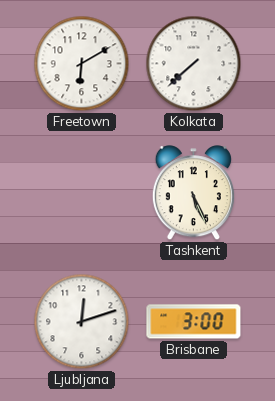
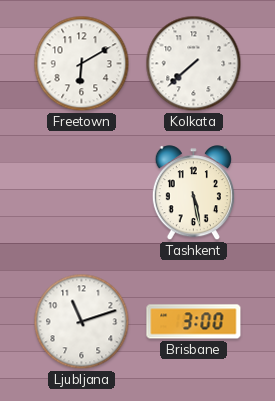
Tashkent: 5:26 -> 5:28
Ljubljana: 12:12 -> 11:12
